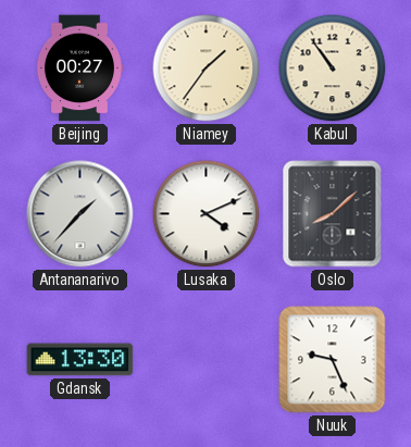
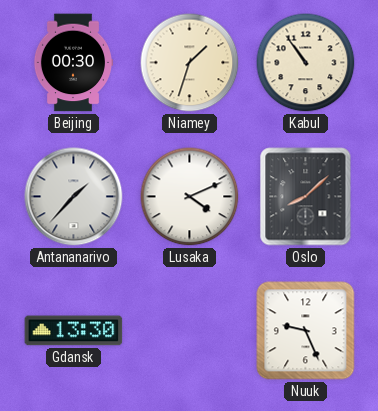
Beijing: 00:27 -> 00:30
Niamey: 1:36 -> 1:33
